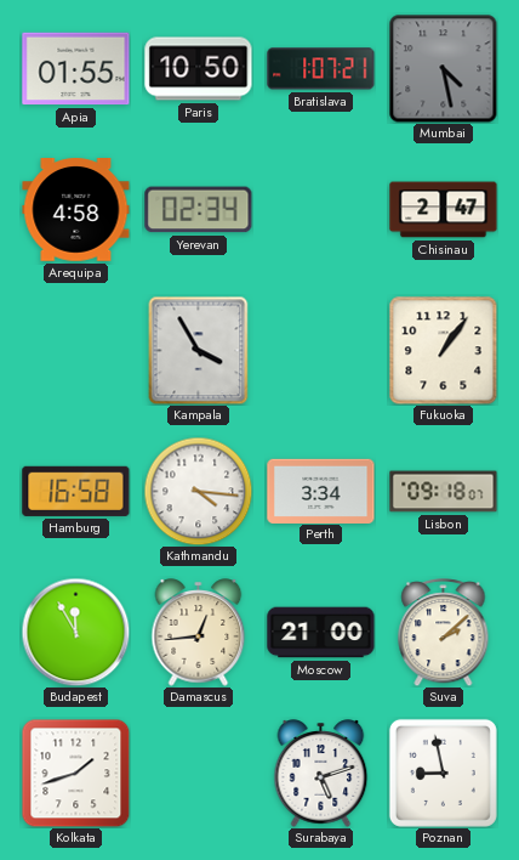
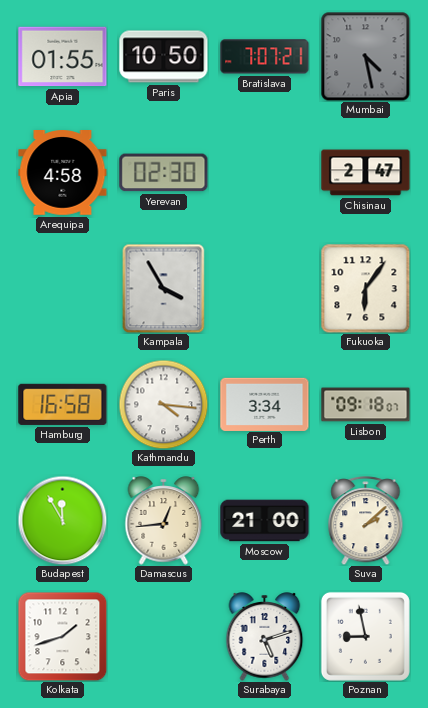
Bratislava: 1:07 -> 7:07
Yerevan: 02:34 -> 02:30
Fukuoka: 1:06 -> 6:06
